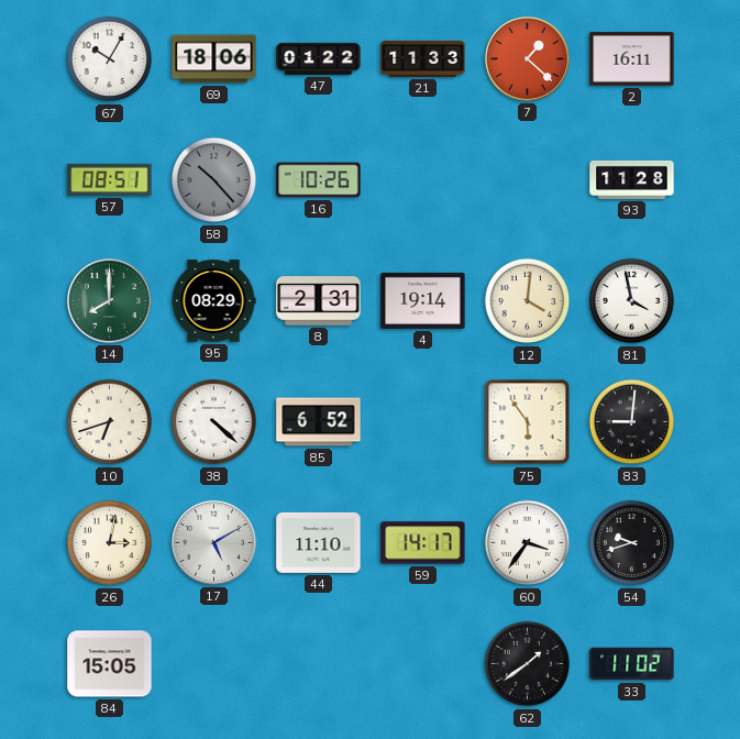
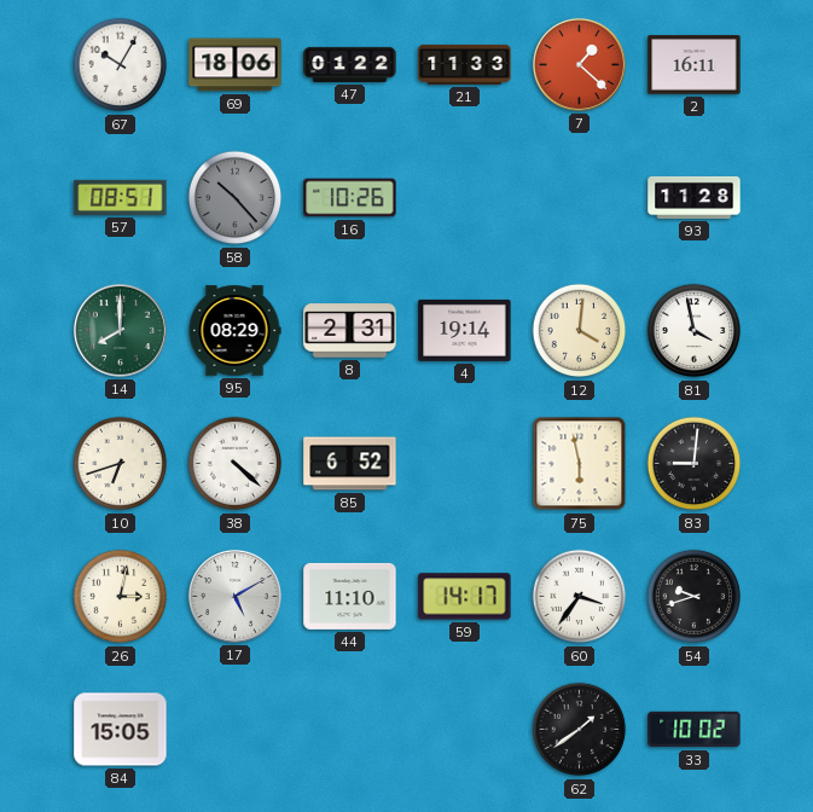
75: 5:54 -> 5:58
33: 11:02 -> 10:02
